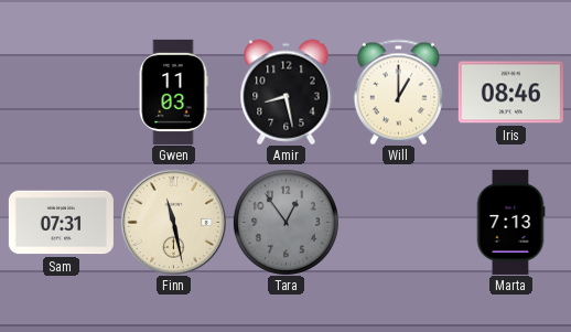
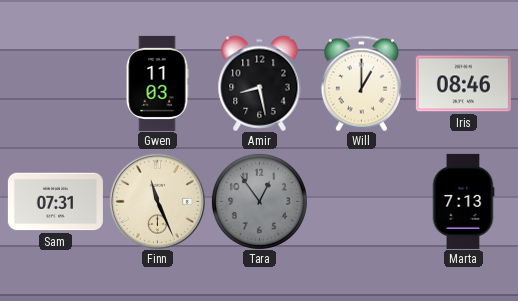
Finn: 11:28 -> 11:26
